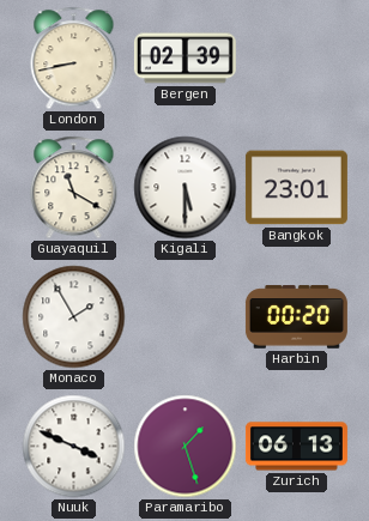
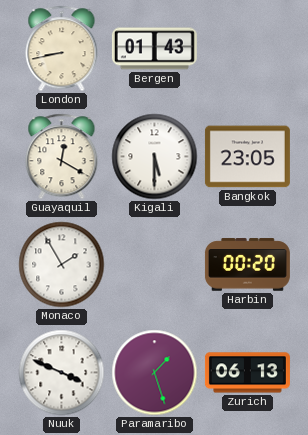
Bergen: 02:39 -> 01:43
Guayaquil: 11:20 -> 12:20
Bangkok: 23:01 -> 23:05
